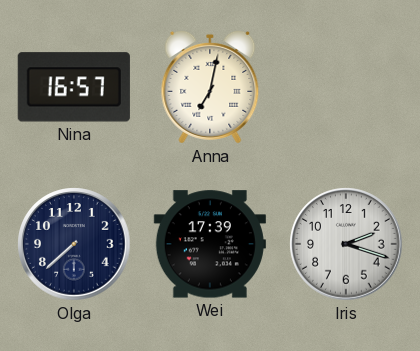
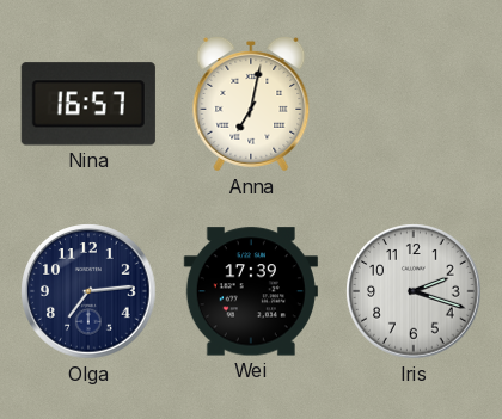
Olga: 7:38 -> 7:14
